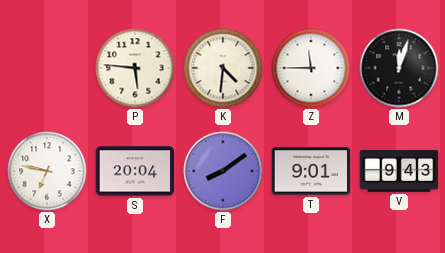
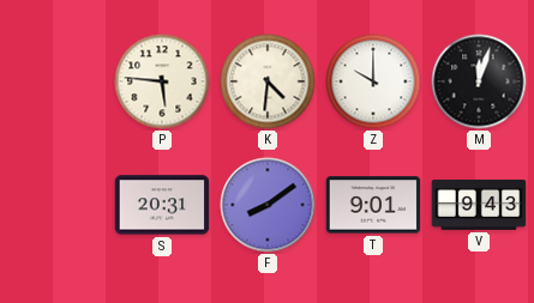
Z: 11:45 -> 10:00
X: 6:47 -> none
S: 20:04 -> 20:31
